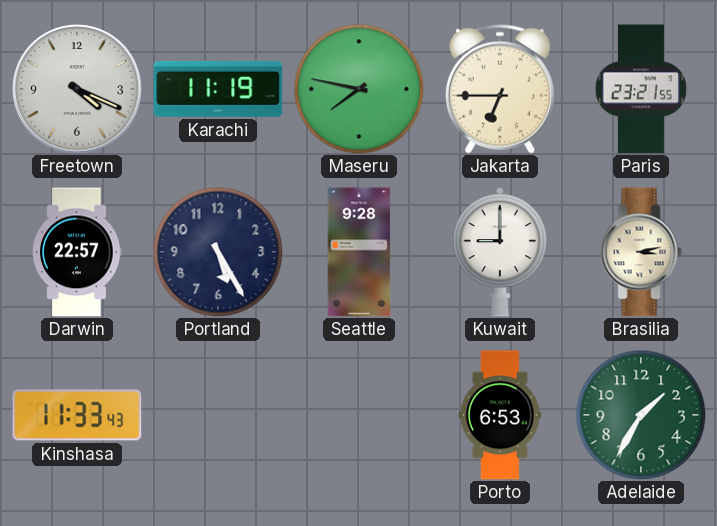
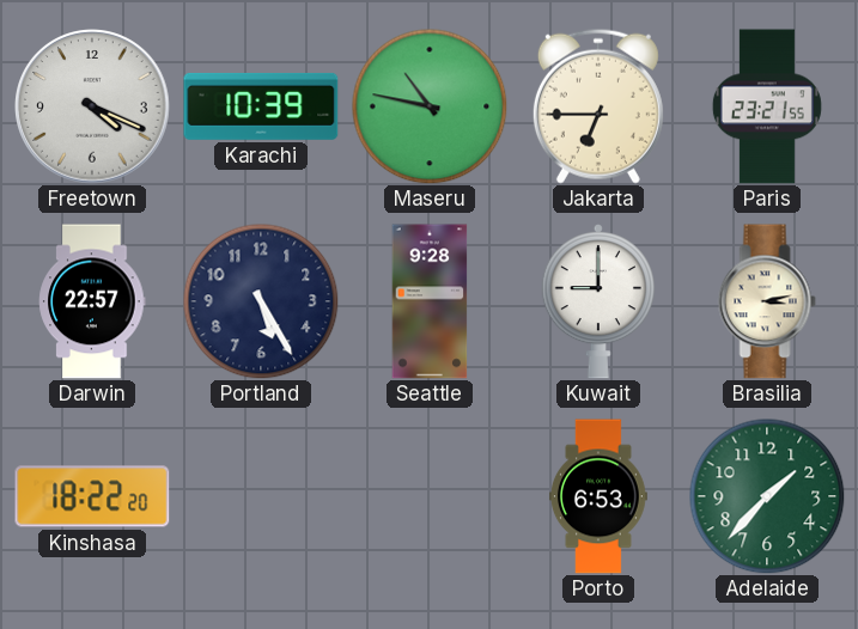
Karachi: 11:19 -> 10:39
Maseru: 7:47 -> 10:47
Kinshasa: 11:33 -> 18:22
Adelaide: 1:35 -> 1:37
